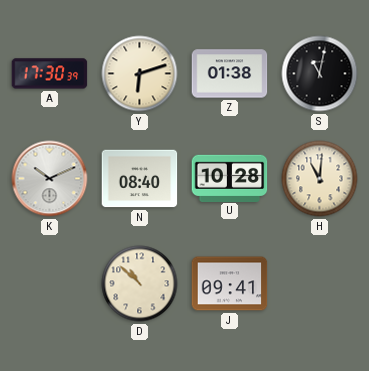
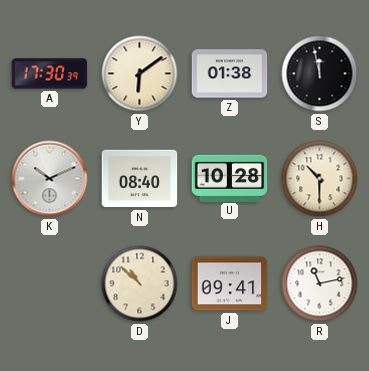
Y: 6:12 -> 6:09
S: 11:02 -> 11:58
H: 11:01 -> 10:30
R: none -> 11:13
